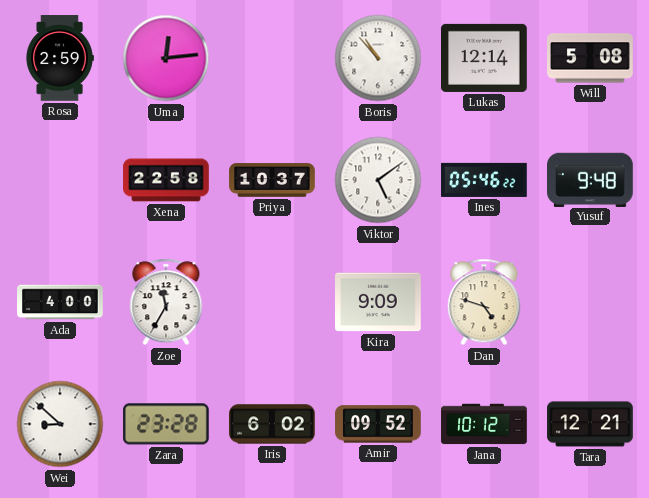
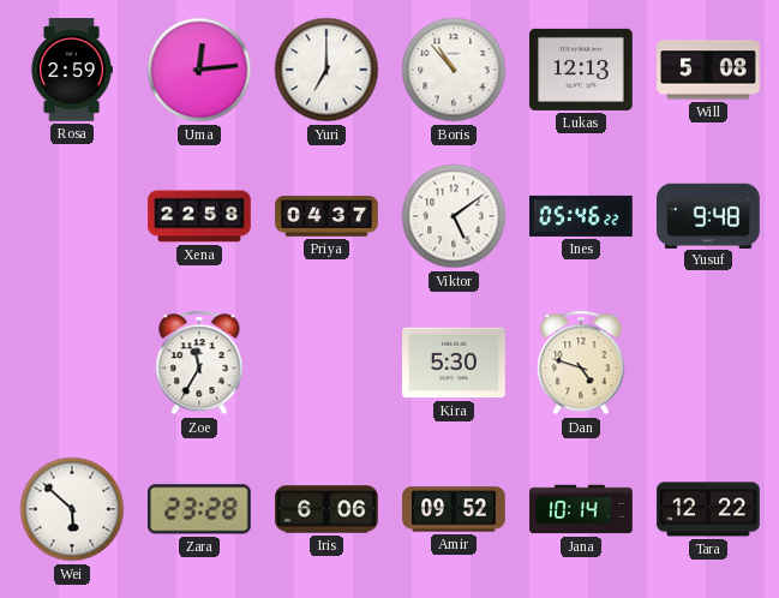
Yuri: none -> 7:00
Lukas: 12:14 -> 12:13
Priya: 10:37 -> 04:37
Ada: 4:00 -> none
Kira: 9:09 -> 5:30
Wei: 8:52 -> 5:52
Iris: 6:02 -> 6:06
Jana: 10:12 -> 10:14
Tara: 12:21 -> 12:22
